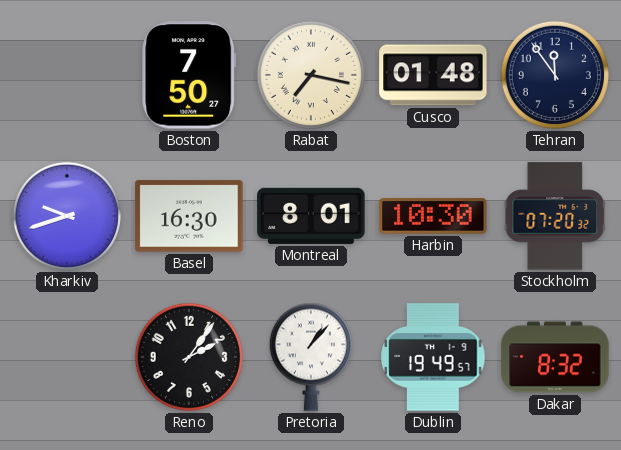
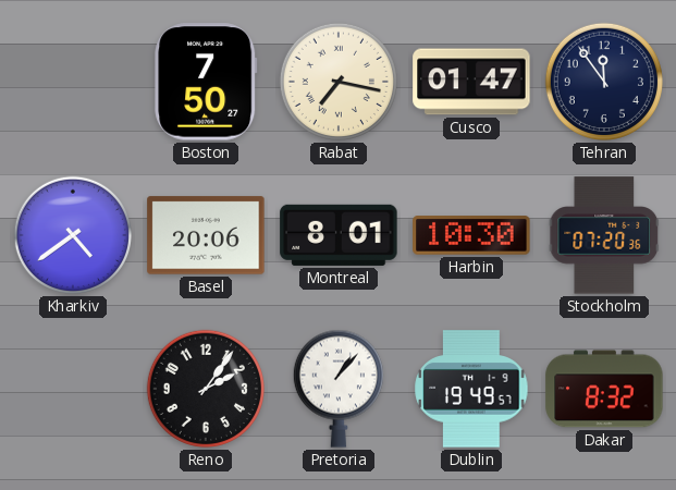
Cusco: 01:48 -> 01:47
Kharkiv: 9:42 -> 4:39
Basel: 16:30 -> 20:06
Stockholm: 07:20:32 -> 07:20:36
